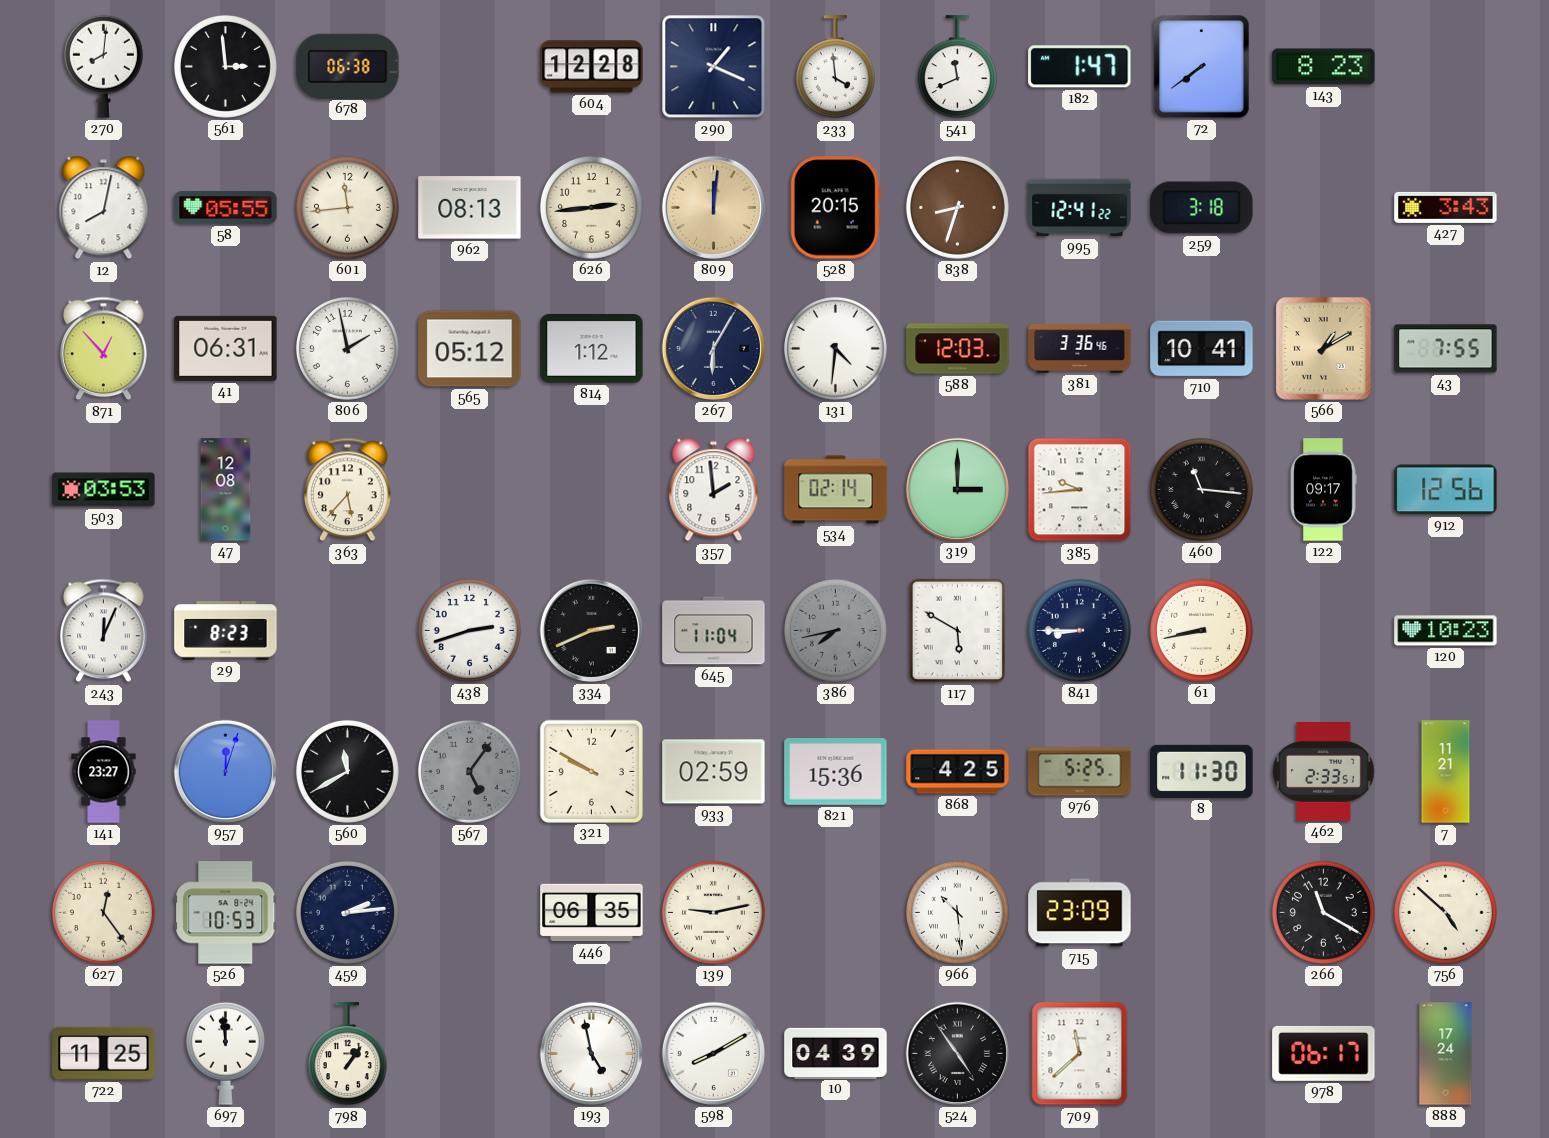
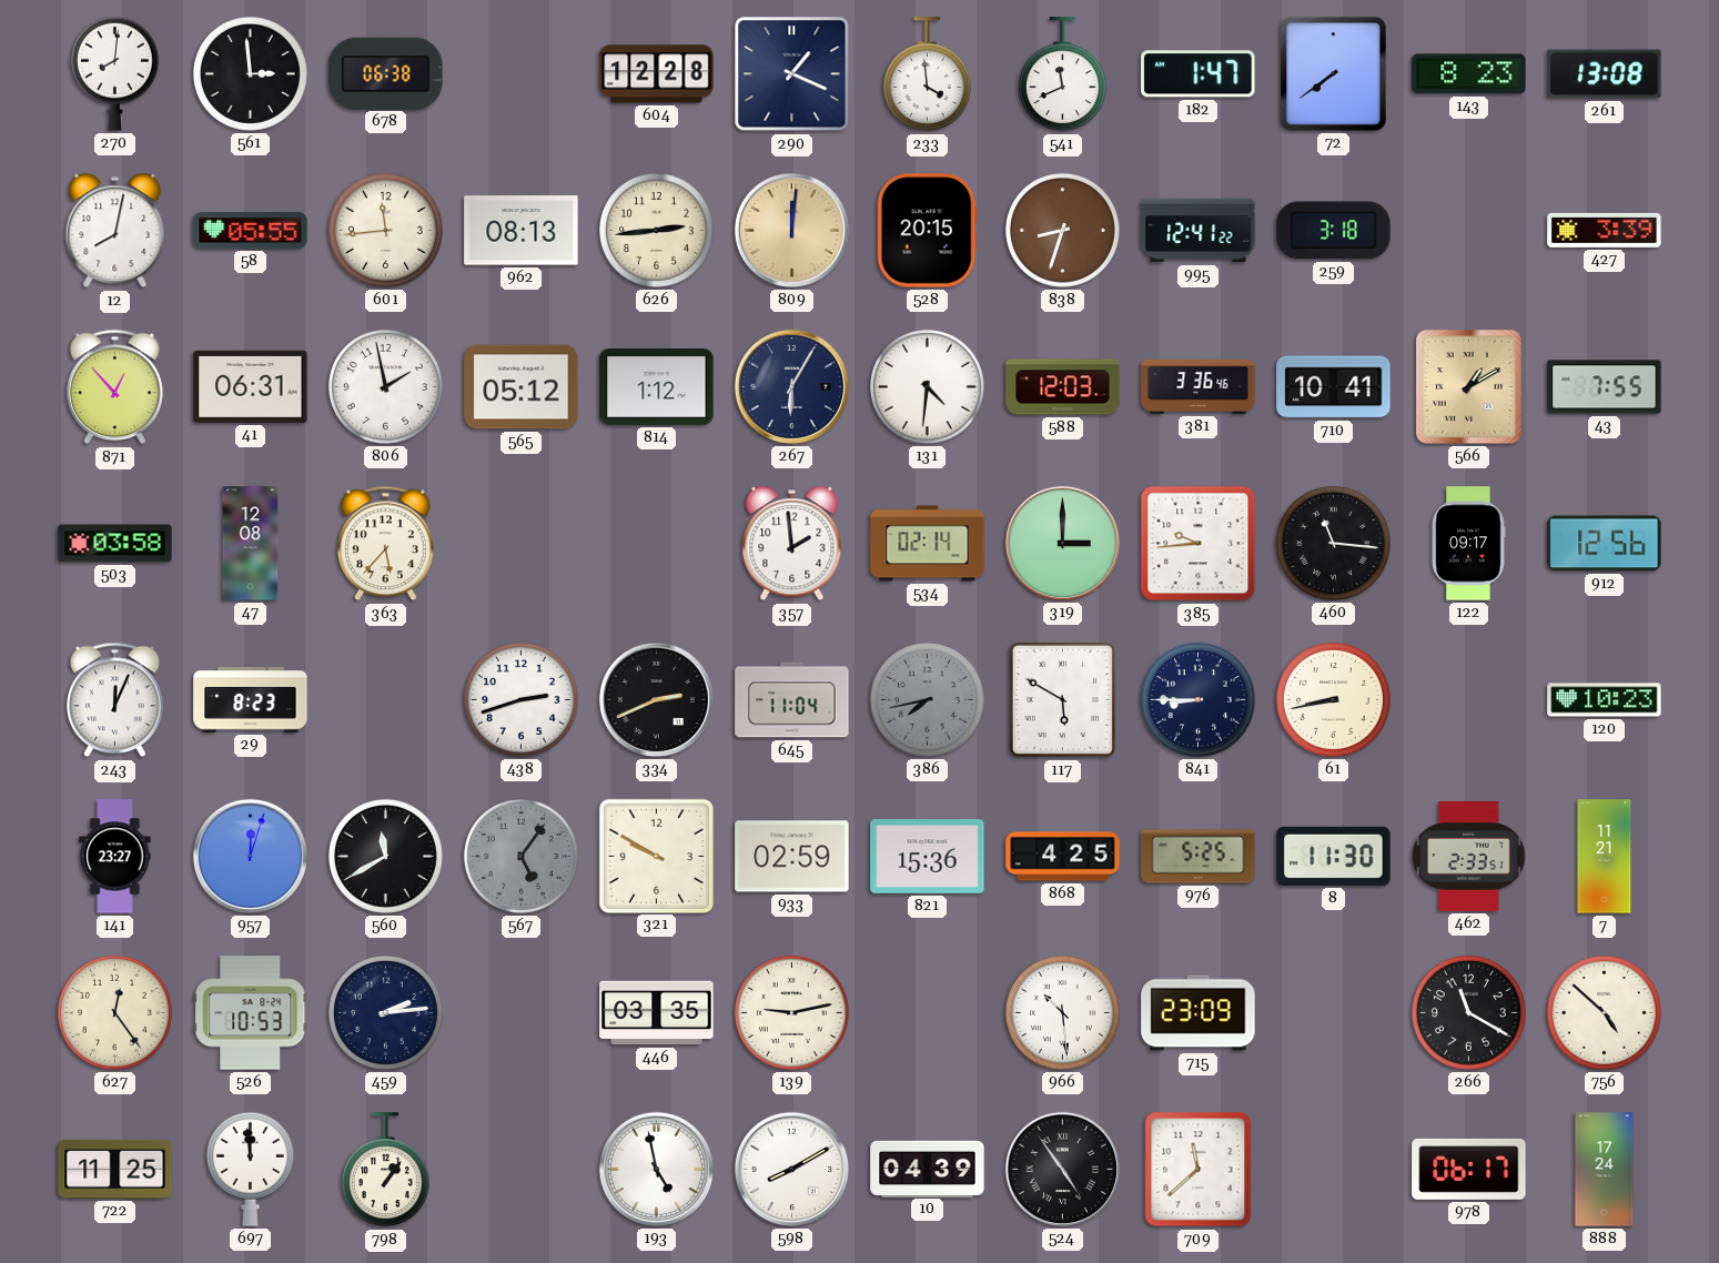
261: none -> 13:08
427: 3:43 -> 3:39
503: 03:53 -> 03:58
446: 06:35 -> 03:35
